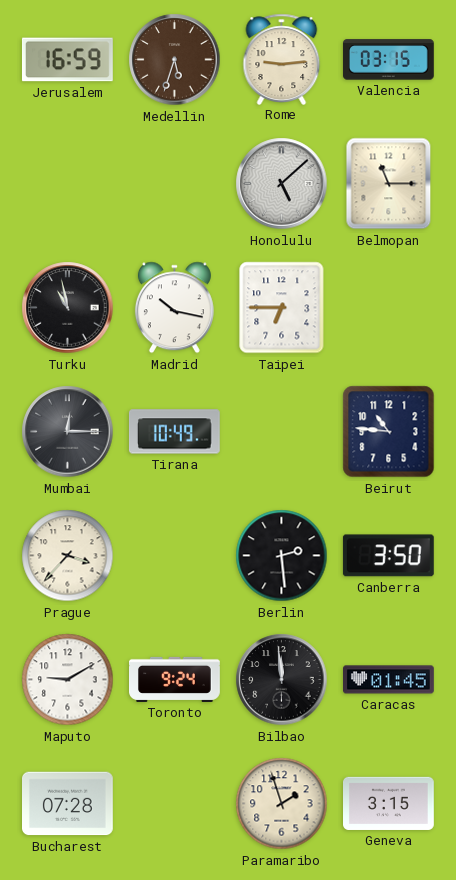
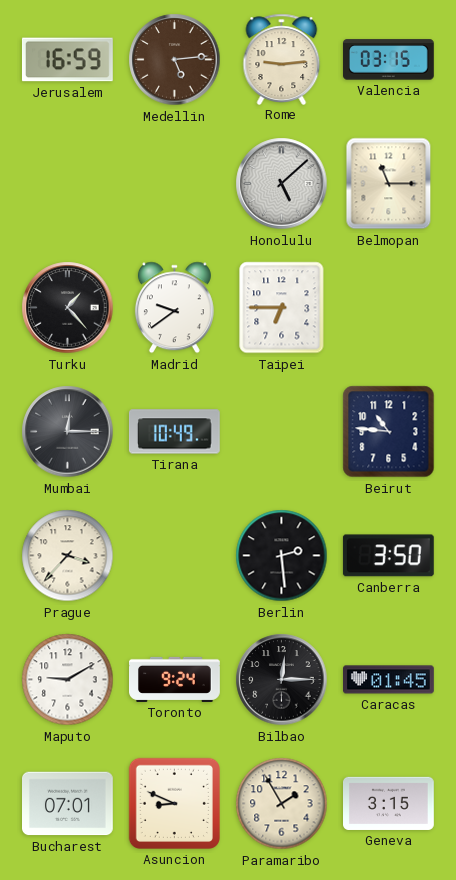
Medellin: 5:33 -> 5:14
Turku: 10:58 -> 1:23
Madrid: 10:17 -> 9:39
Bilbao: 11:59 -> 12:15
Bucharest: 07:28 -> 07:01
Asuncion: none -> 8:49
Paramaribo: 1:57 -> 1:55
